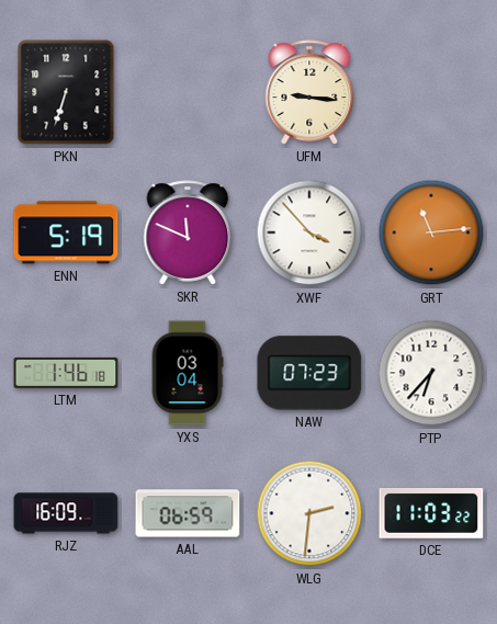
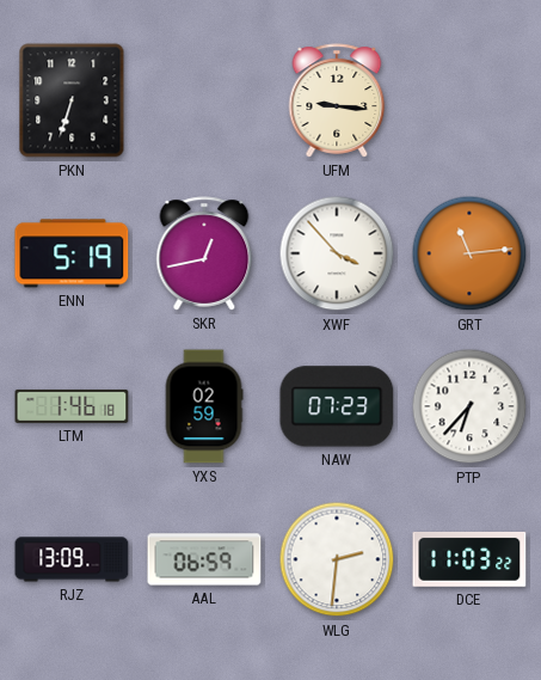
SKR: 11:49 -> 12:43
YXS: 03:04 -> 02:59
RJZ: 16:09 -> 13:09
